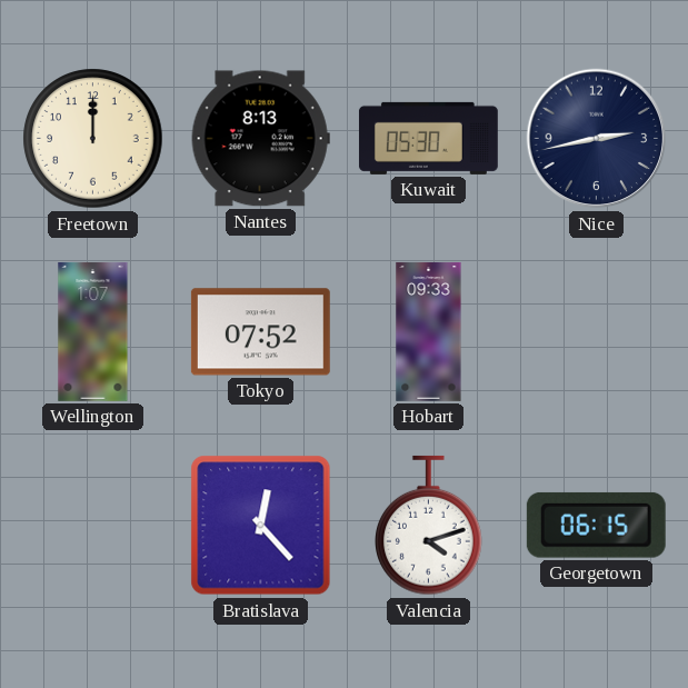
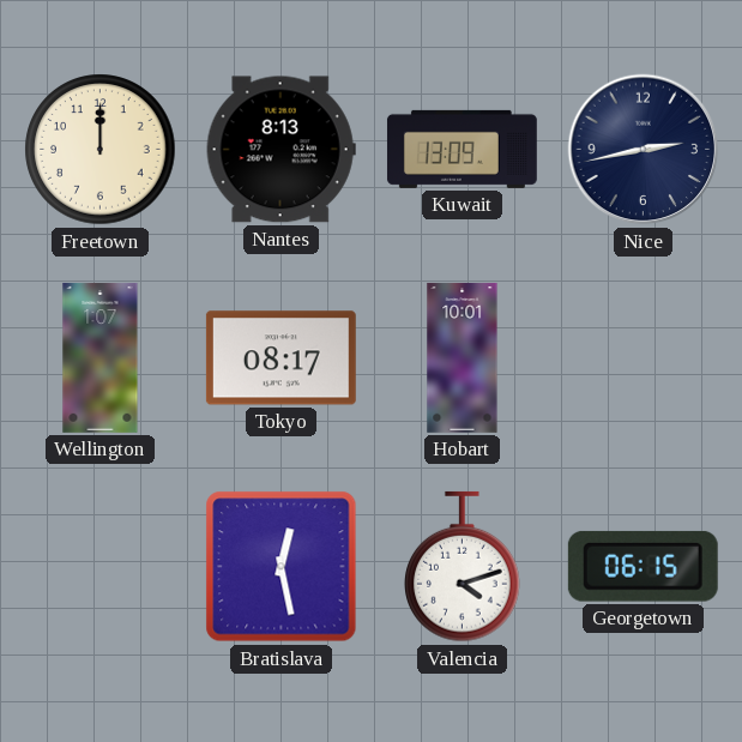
Kuwait: 05:30 -> 13:09
Tokyo: 07:52 -> 08:17
Hobart: 09:33 -> 10:01
Bratislava: 12:23 -> 12:28
